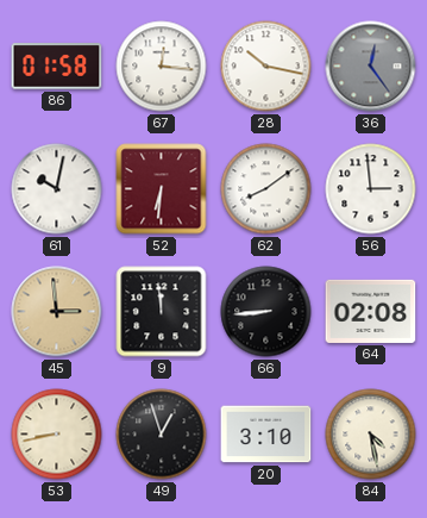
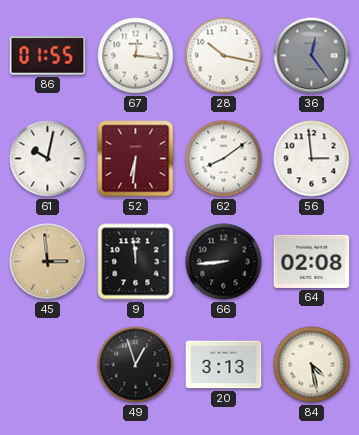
86: 01:58 -> 01:55
53: 8:43 -> none
20: 3:10 -> 3:13
